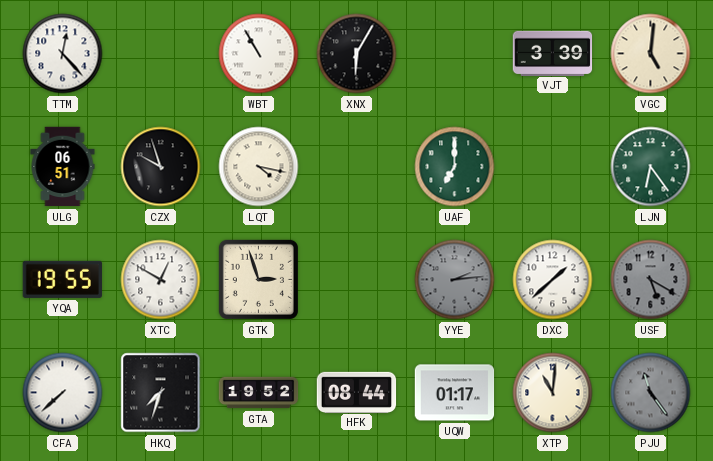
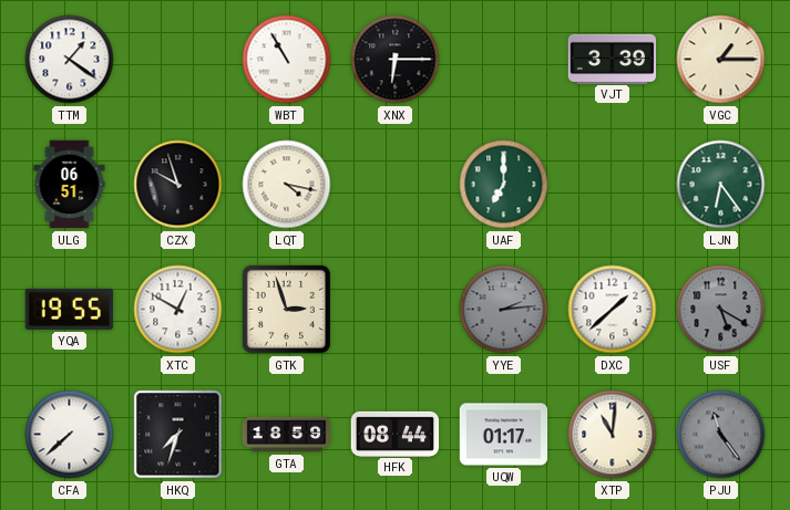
TTM: 12:23 -> 1:21
XNX: 6:05 -> 6:15
VGC: 5:01 -> 1:15
GTA: 19:52 -> 18:59
